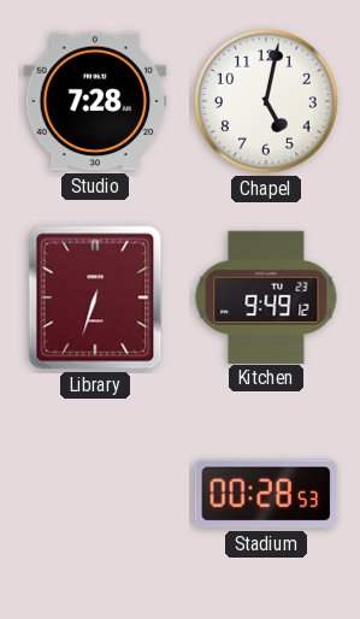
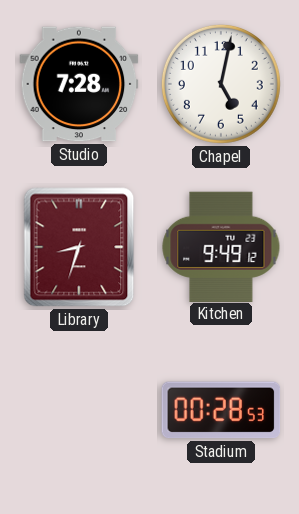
Library: 6:33 -> 8:33
